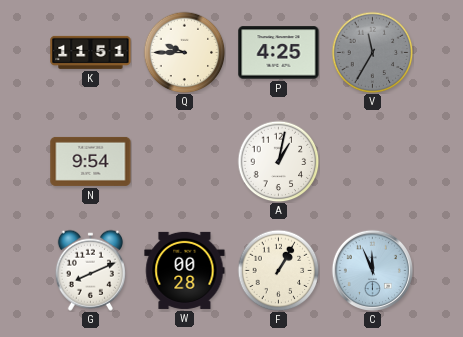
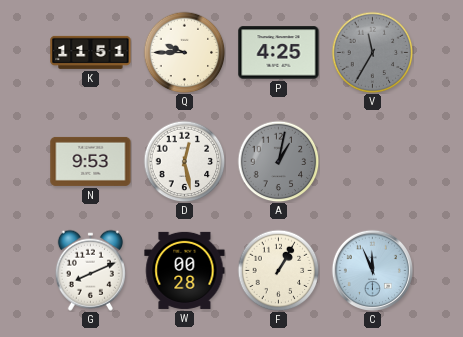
N: 9:54 -> 9:53
D: none -> 12:28
A dial: white -> grey
